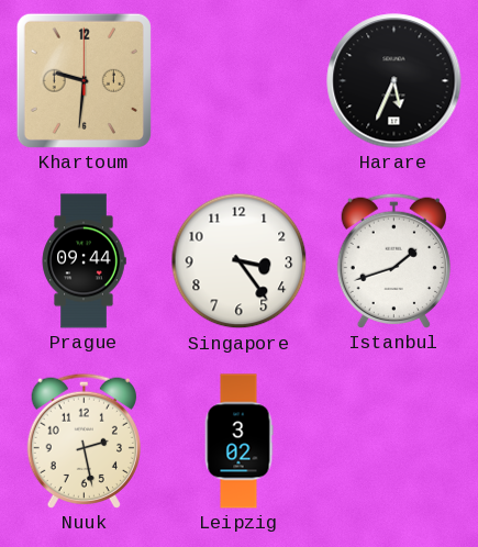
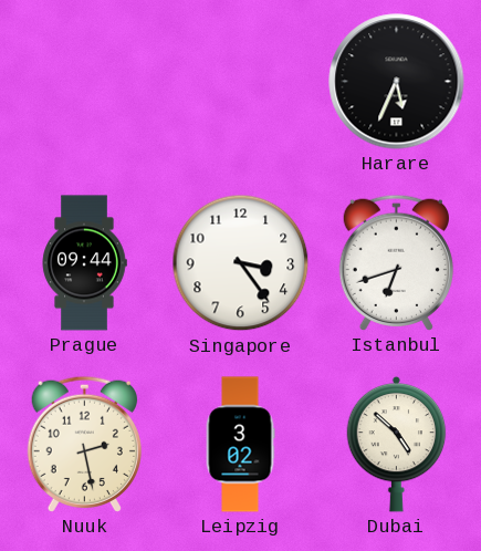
Khartoum: 9:31 -> none
Istanbul: 1:42 -> 6:42
Dubai: none -> 4:52
